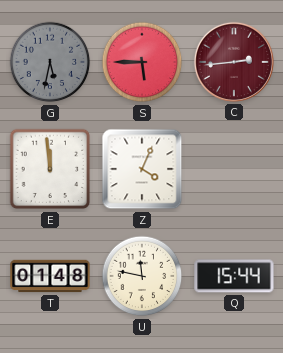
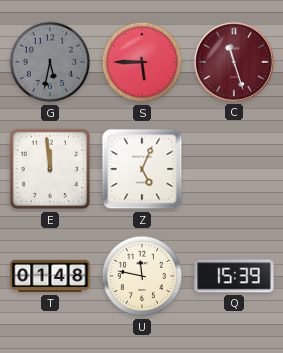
C: 2:44 -> 11:27
Z: 4:04 -> 5:04
Q: 15:44 -> 15:39
